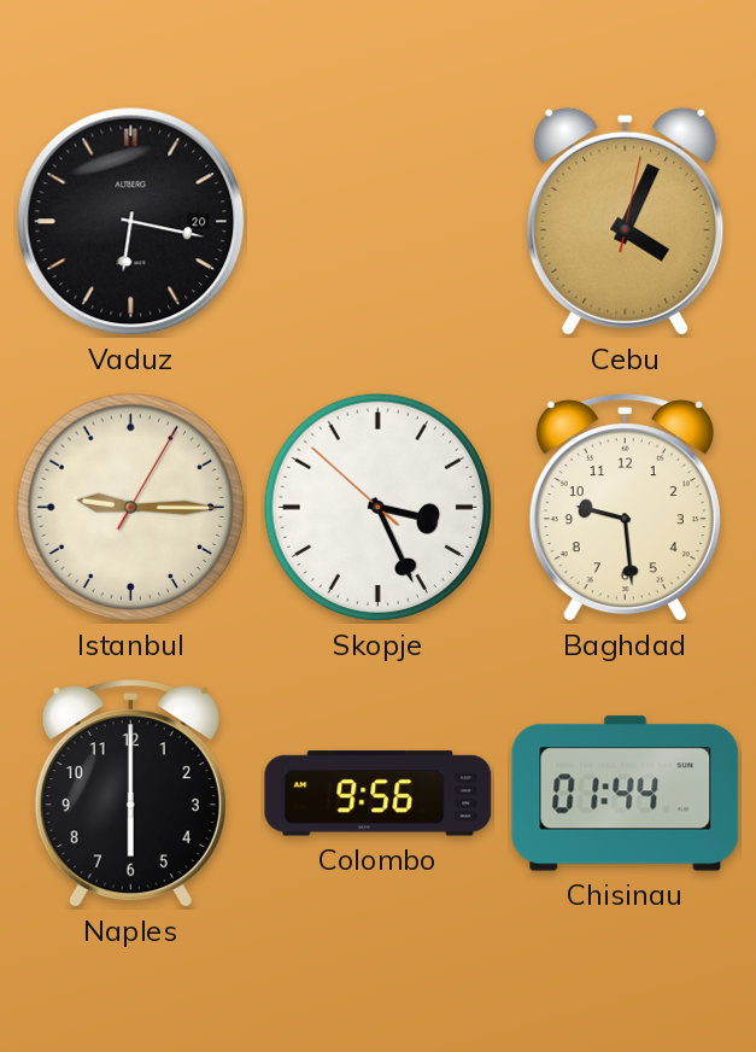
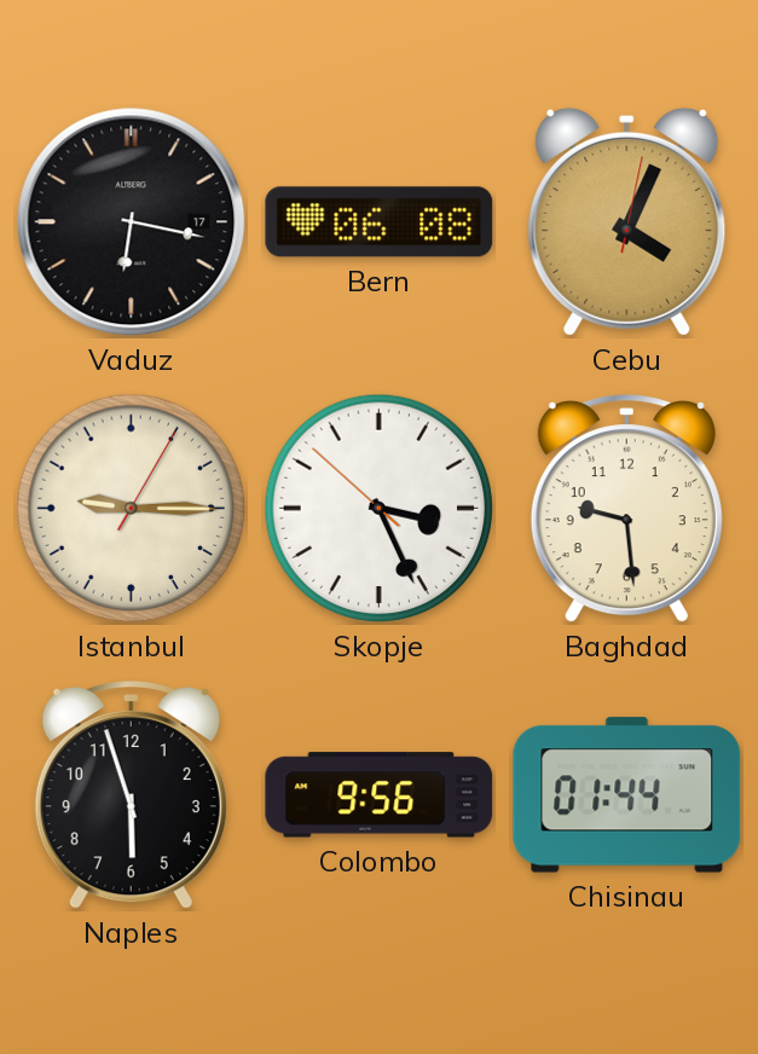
Vaduz date: 20 -> 17
Bern: none -> 06:08
Naples: 6:00 -> 5:57
